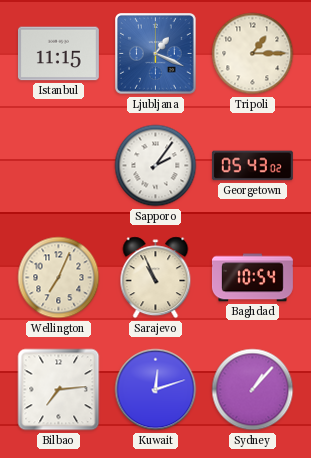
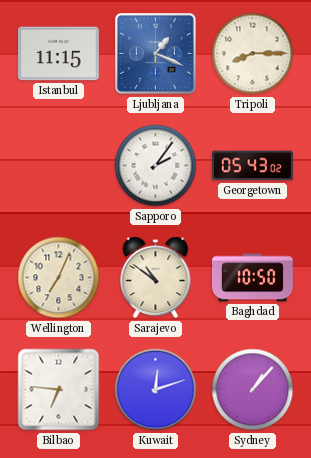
Tripoli: 1:15 -> 8:15
Sarajevo: 10:56 -> 10:51
Baghdad: 10:54 -> 10:50
Bilbao: 7:14 -> 6:46
